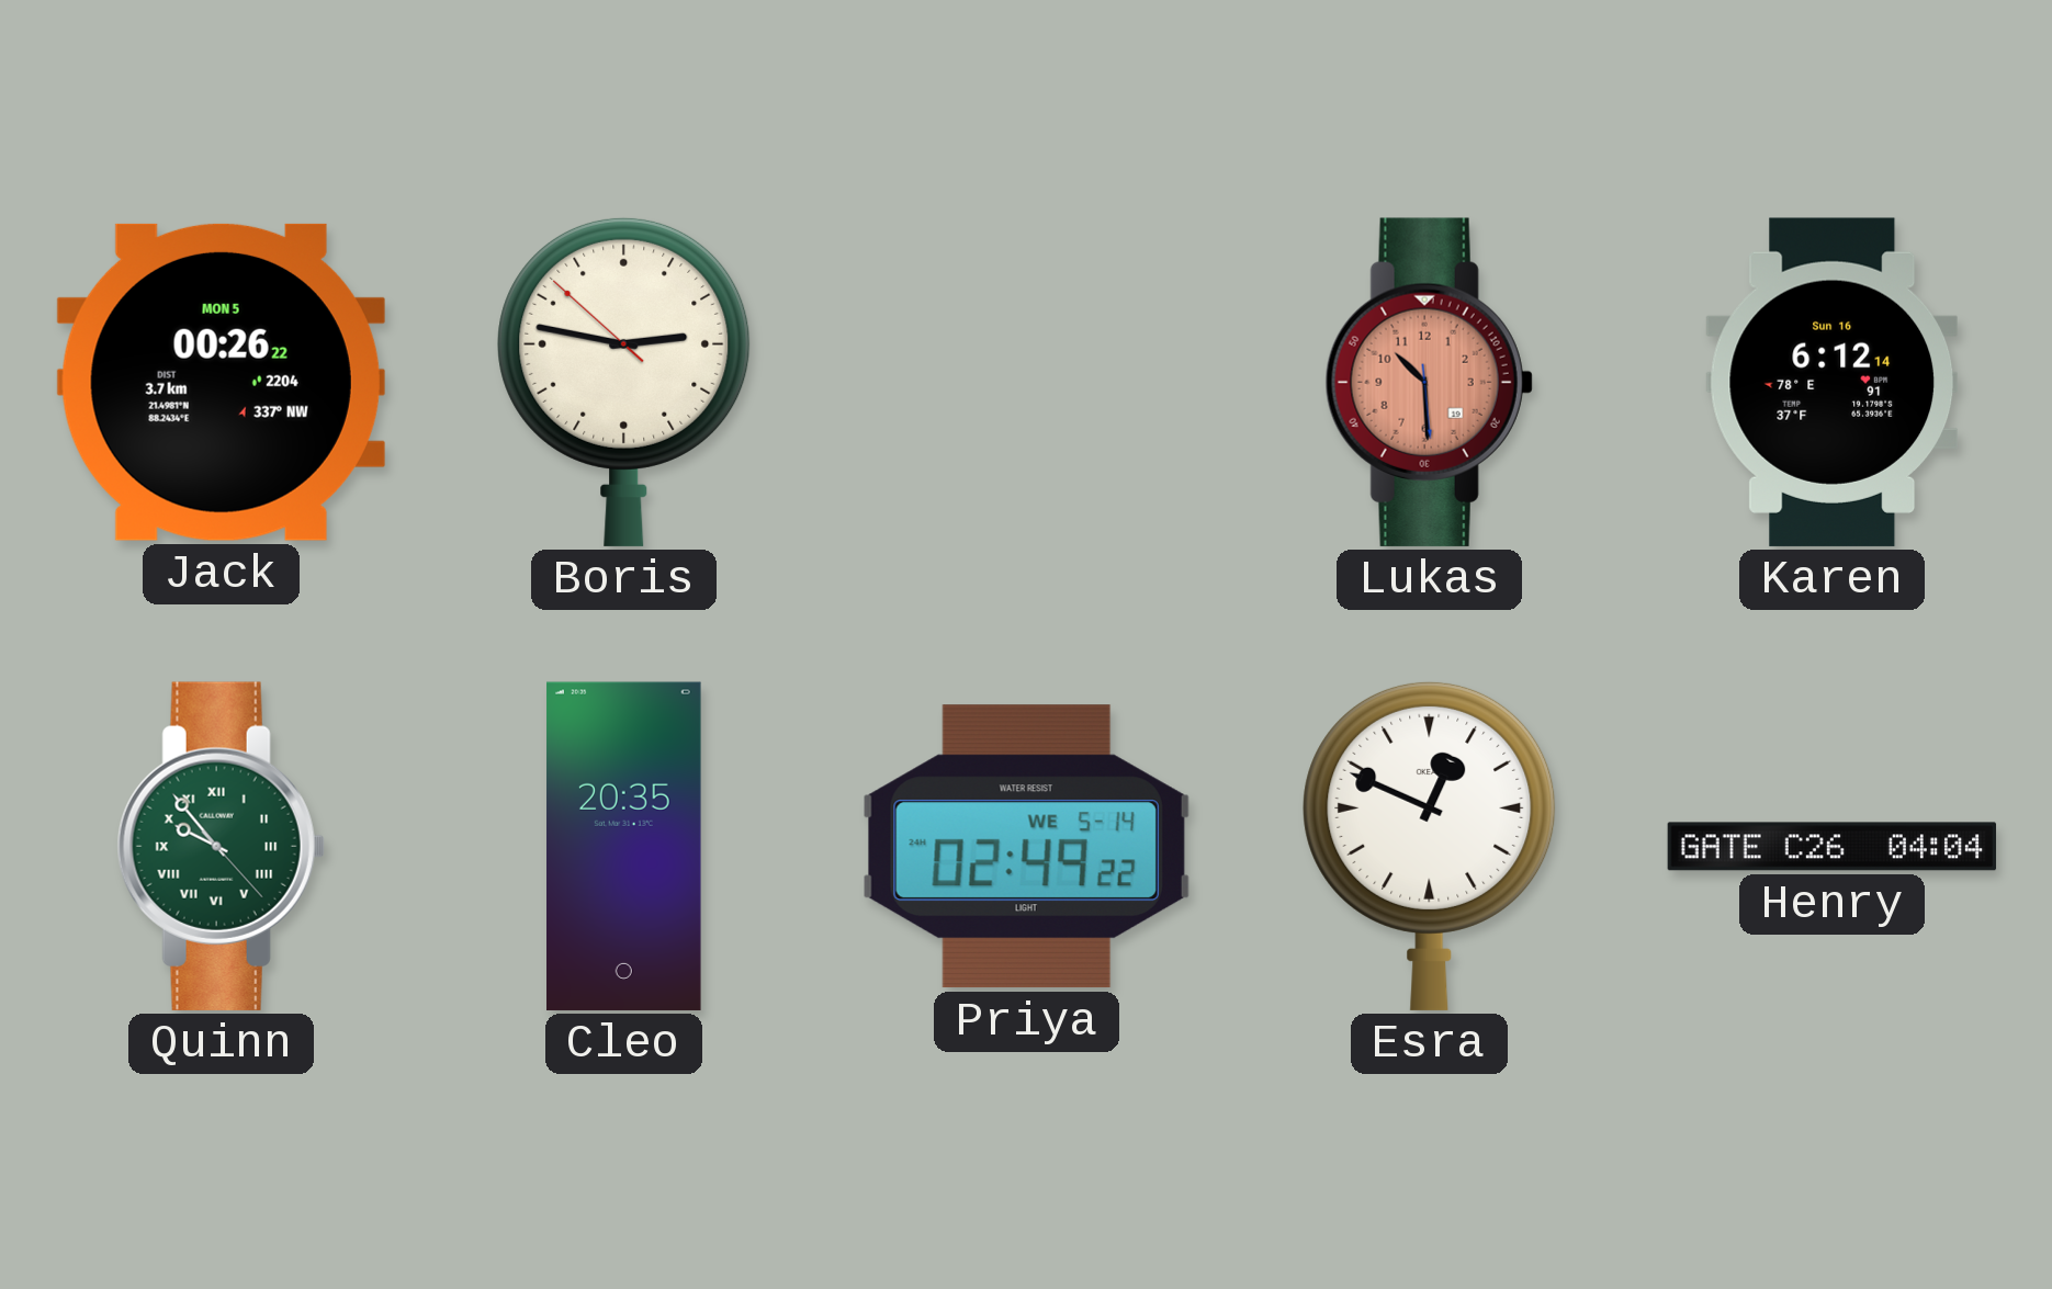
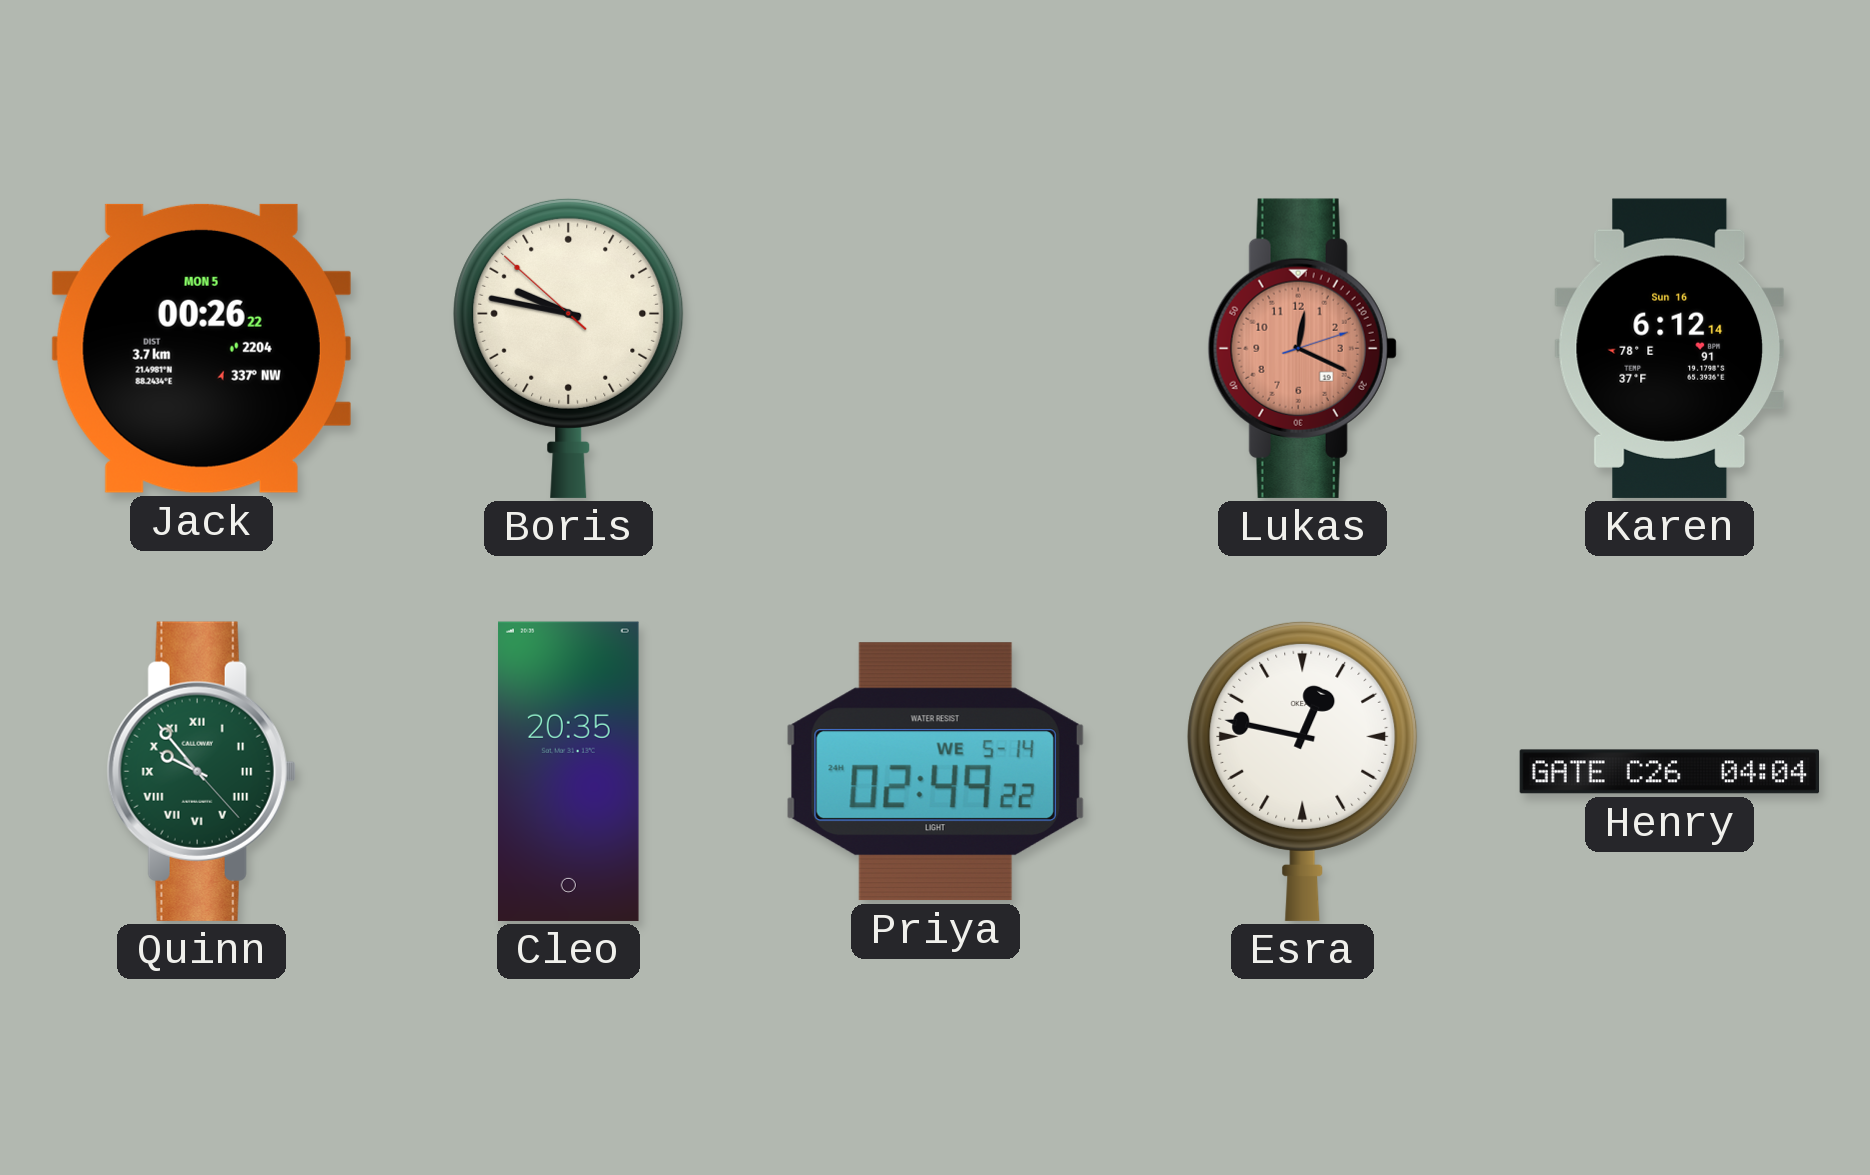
Boris: 2:46 -> 9:46
Lukas: 10:29 -> 12:19
Esra: 12:49 -> 12:47
